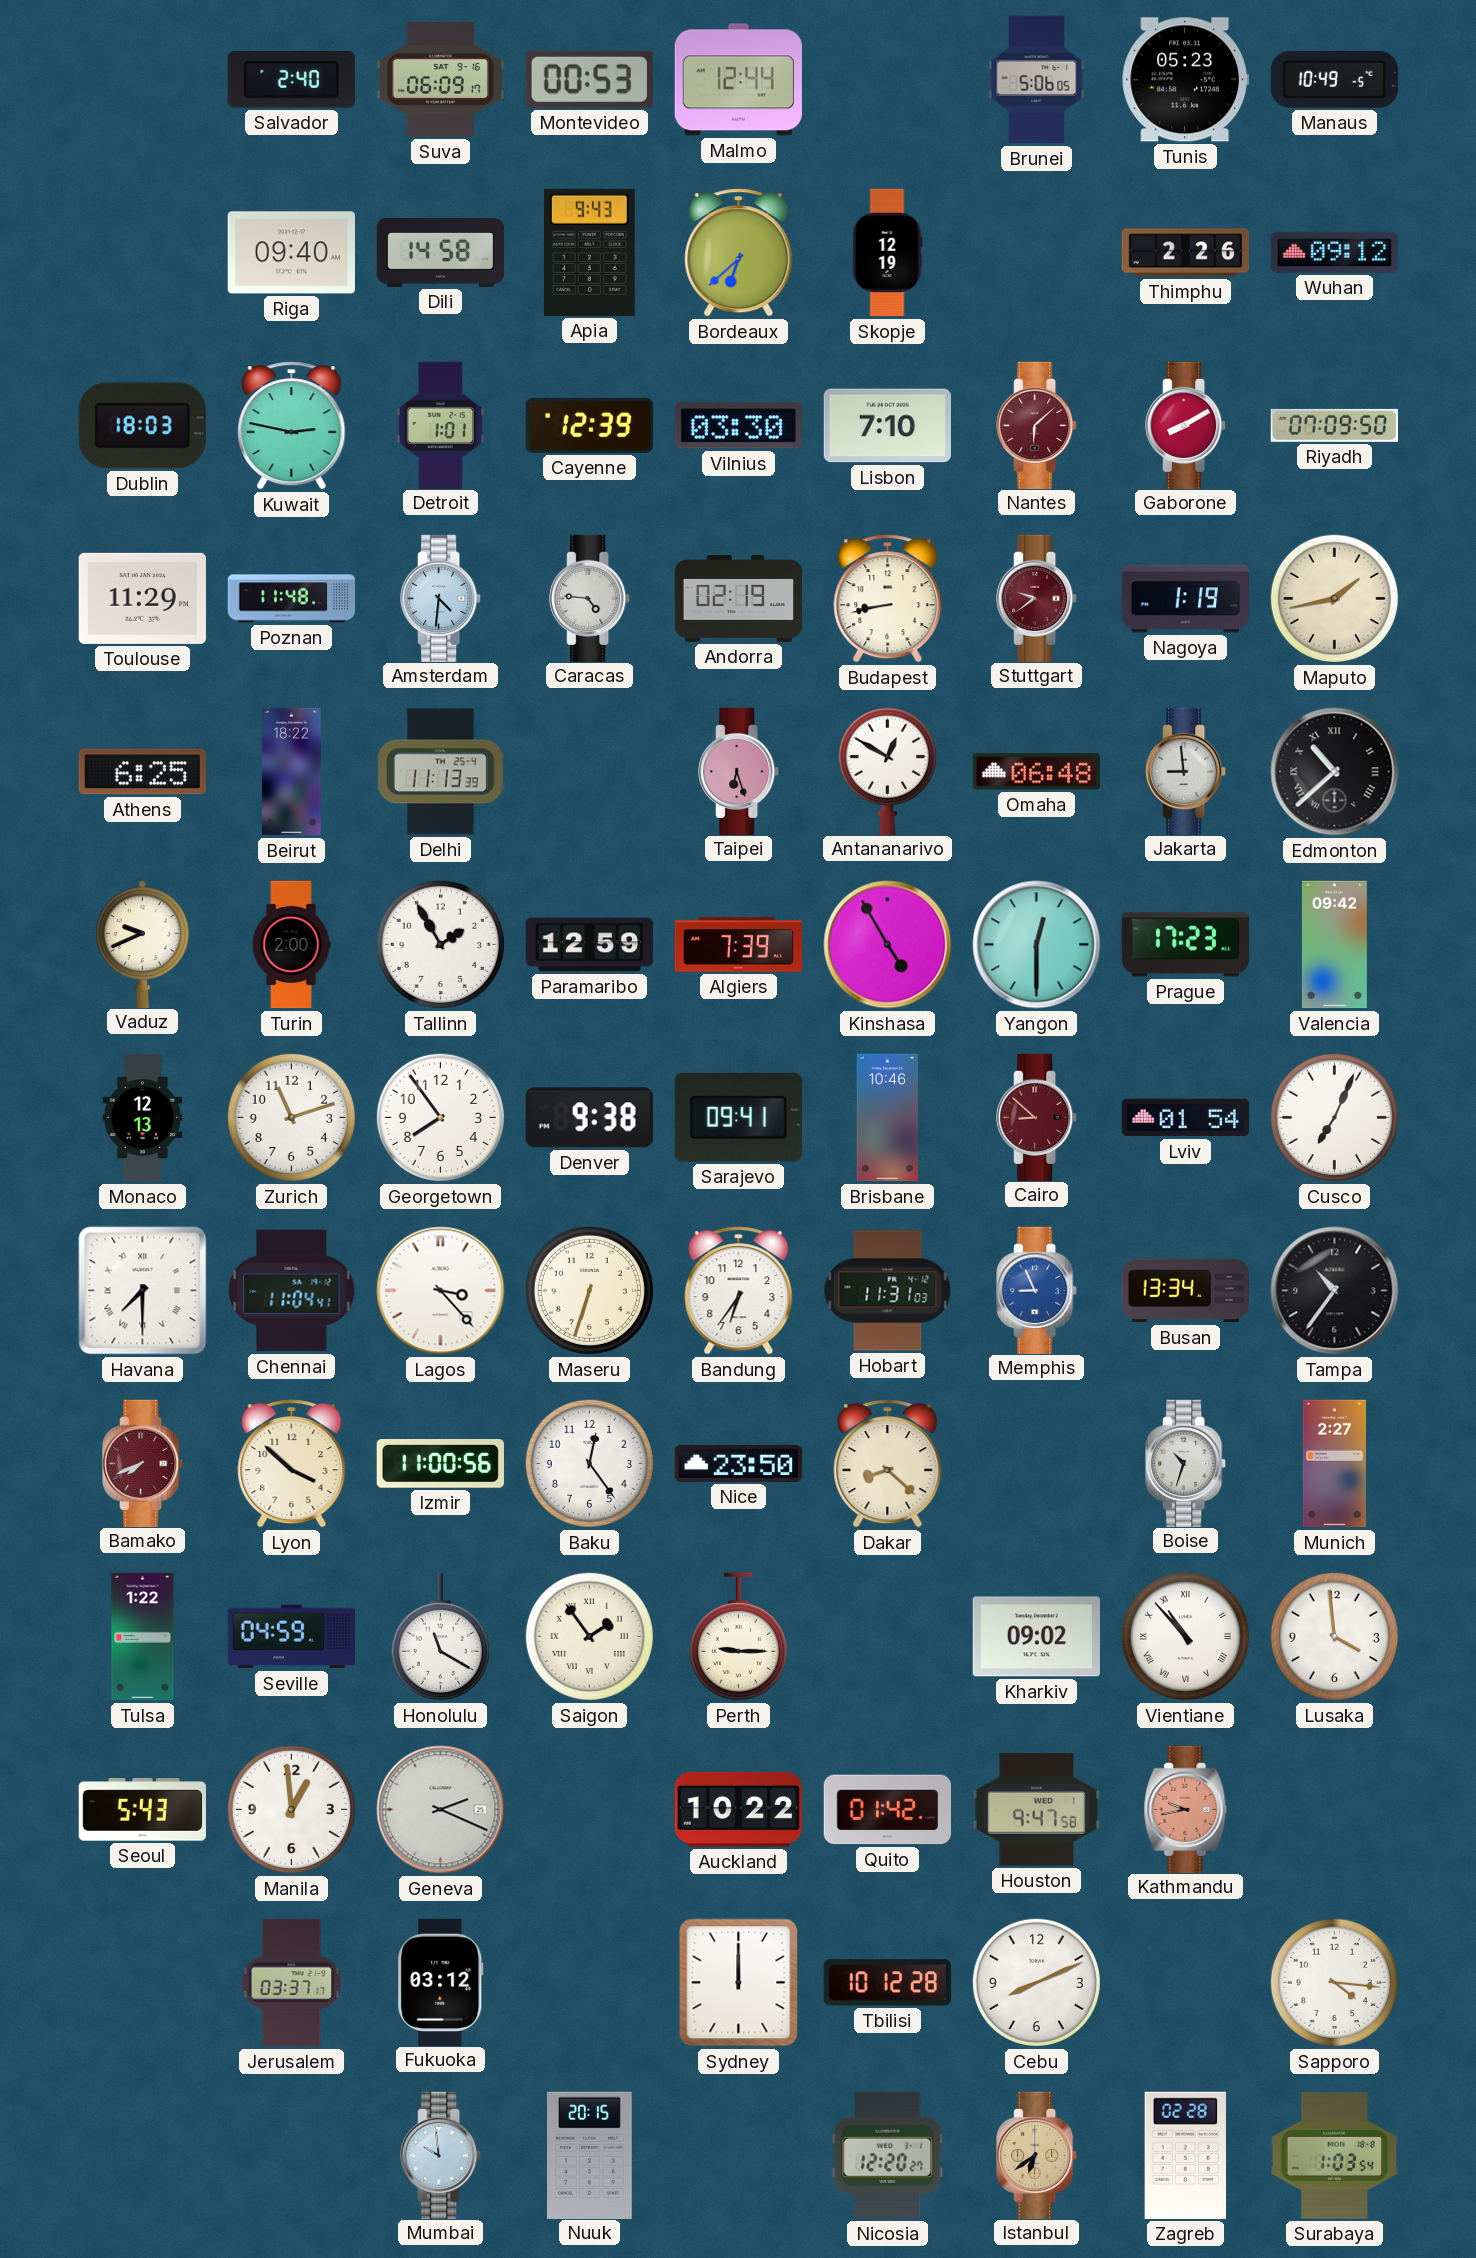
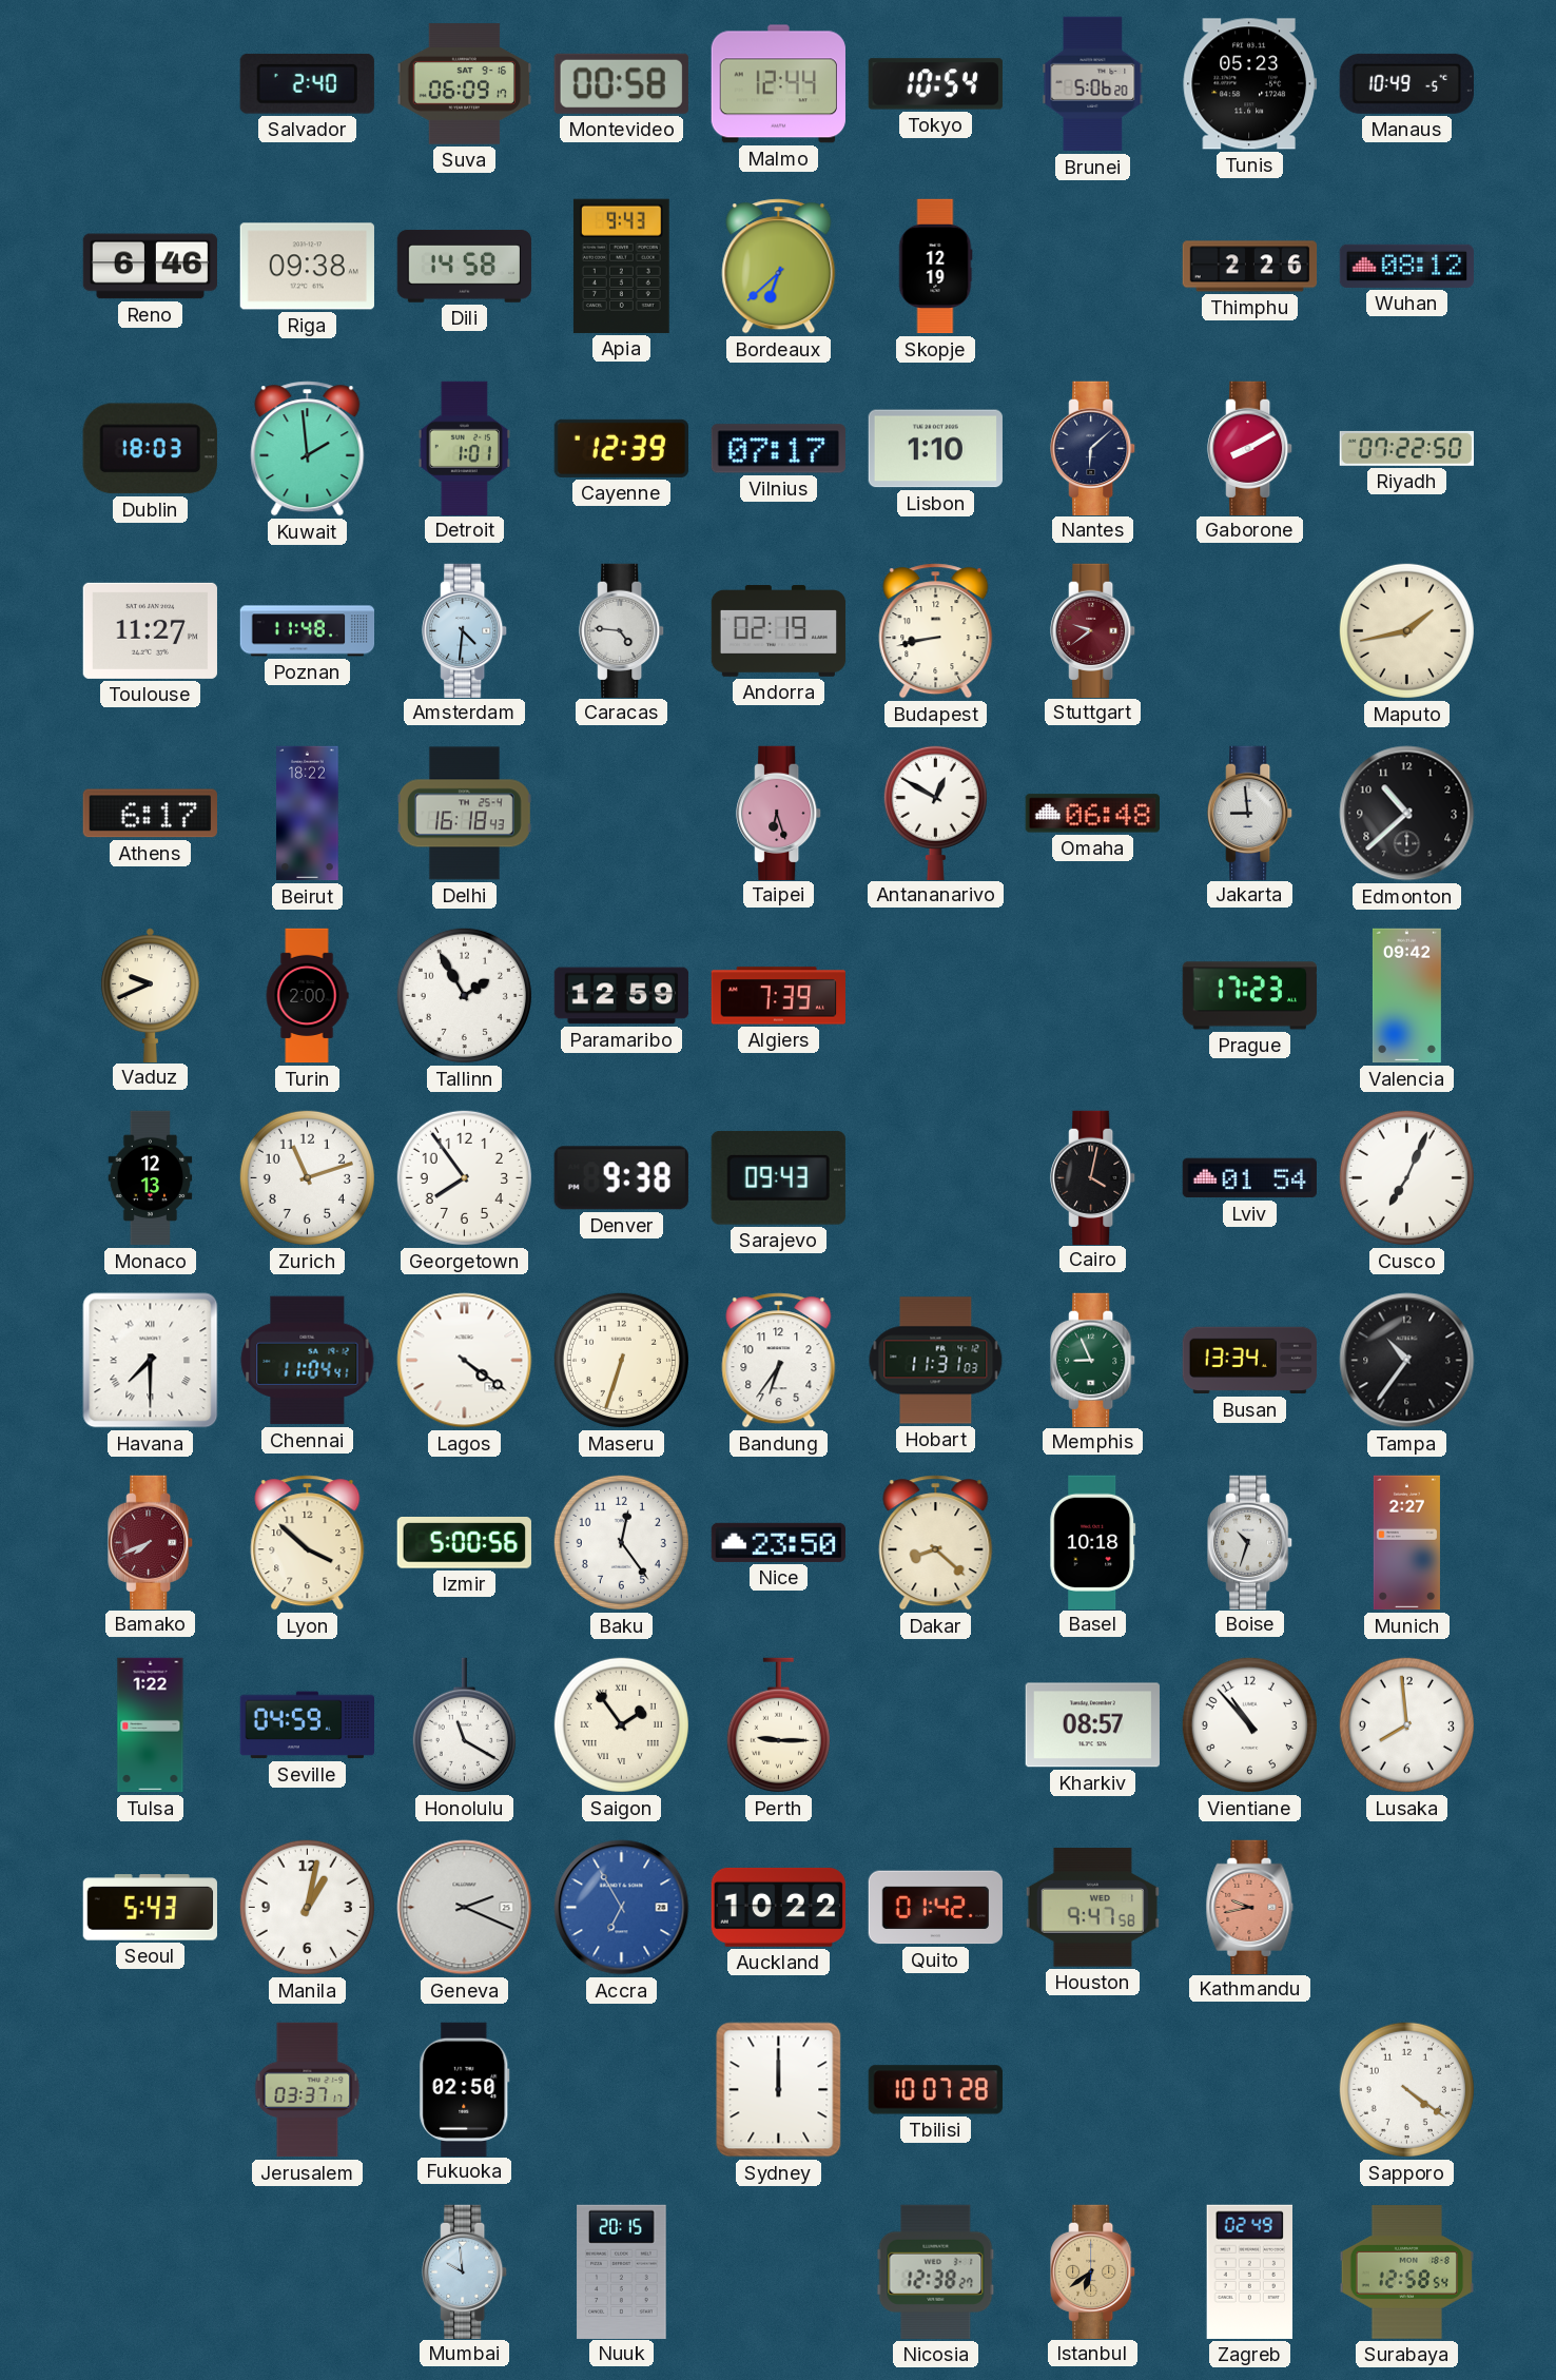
Montevideo: 00:53 -> 00:58
Tokyo: none -> 10:54
Brunei: 5:06:05 -> 5:06:20
Reno: none -> 6:46
Riga: 09:40 -> 09:38
Wuhan: 09:12 -> 08:12
Kuwait: 2:47 -> 1:59
Vilnius: 03:30 -> 07:17
Lisbon: 7:10 -> 1:10
Nantes dial: burgundy -> navy
Riyadh: 07:09 -> 07:22
Toulouse: 11:29 -> 11:27
Nagoya: 1:19 -> none
Athens: 6:25 -> 6:17
Delhi: 11:13 -> 16:18
Edmonton numerals: Roman -> Arabic
Kinshasa: 4:55 -> none
Yangon: 12:30 -> none
Sarajevo: 09:41 -> 09:43
Brisbane: 10:46 -> none
Cairo: 8:52 -> 4:02
Cairo dial: burgundy -> black
Lagos: 3:23 -> 4:21
Memphis dial: blue -> green
Izmir: 11:00 -> 5:00
Basel: none -> 10:18
Kharkiv: 09:02 -> 08:57
Vientiane numerals: Roman -> Arabic
Lusaka: 3:59 -> 7:59
Manila: 12:59 -> 1:02
Accra: none -> 6:55
Fukuoka: 03:12 -> 02:50
Tbilisi: 10:12 -> 10:07
Cebu: 8:11 -> none
Sapporo: 4:16 -> 4:21
Nicosia: 12:20 -> 12:38
Zagreb: 02:28 -> 02:49
Surabaya: 1:03 -> 12:58
